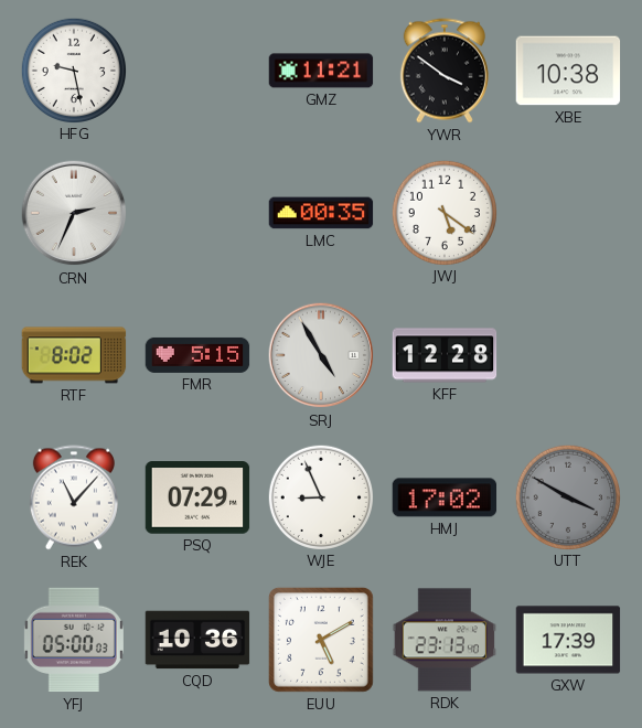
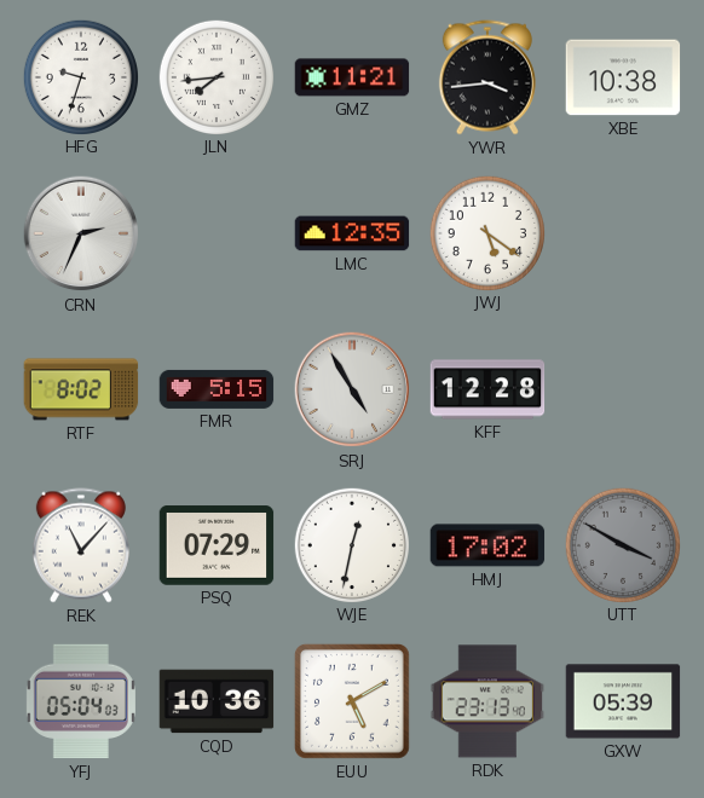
HFG: 9:28 -> 9:33
JLN: none -> 7:44
YWR: 3:51 -> 3:44
LMC: 00:35 -> 12:35
WJE: 8:56 -> 12:32
YFJ: 05:00 -> 05:04
GXW: 17:39 -> 05:39
